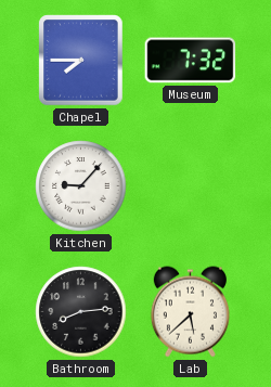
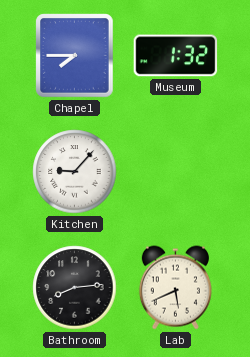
Museum: 7:32 -> 1:32
Lab: 5:38 -> 5:41
